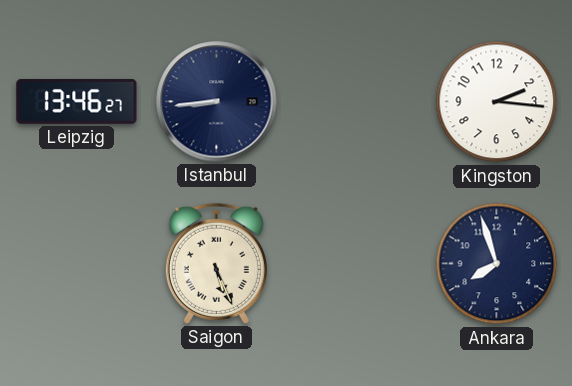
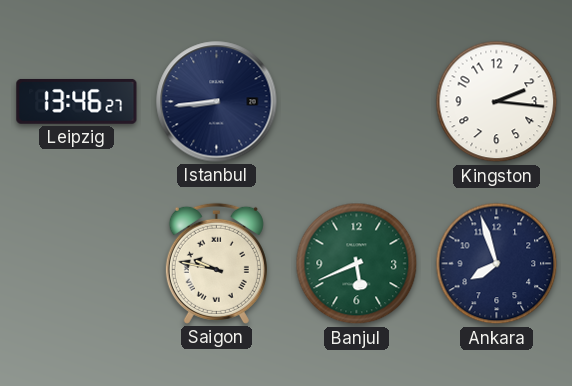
Saigon: 5:26 -> 9:47
Banjul: none -> 5:41
